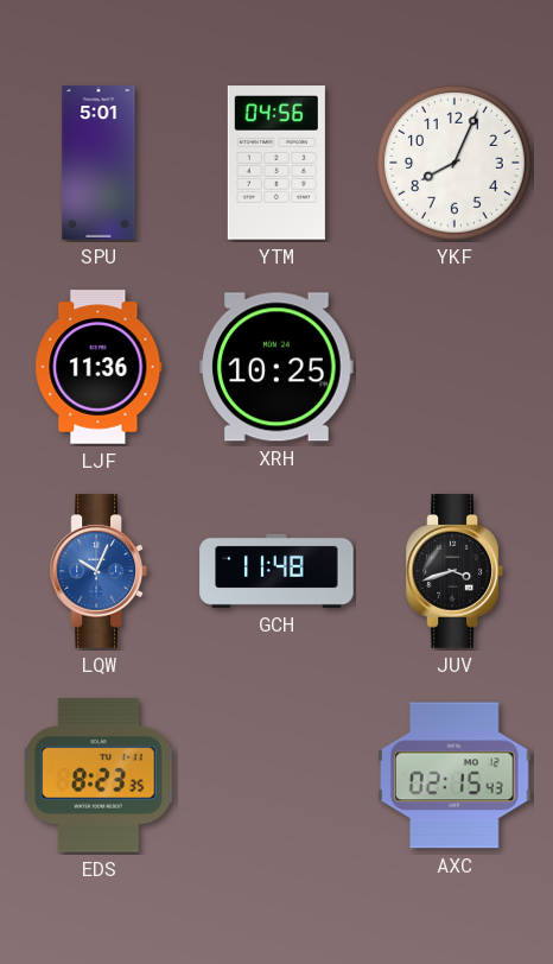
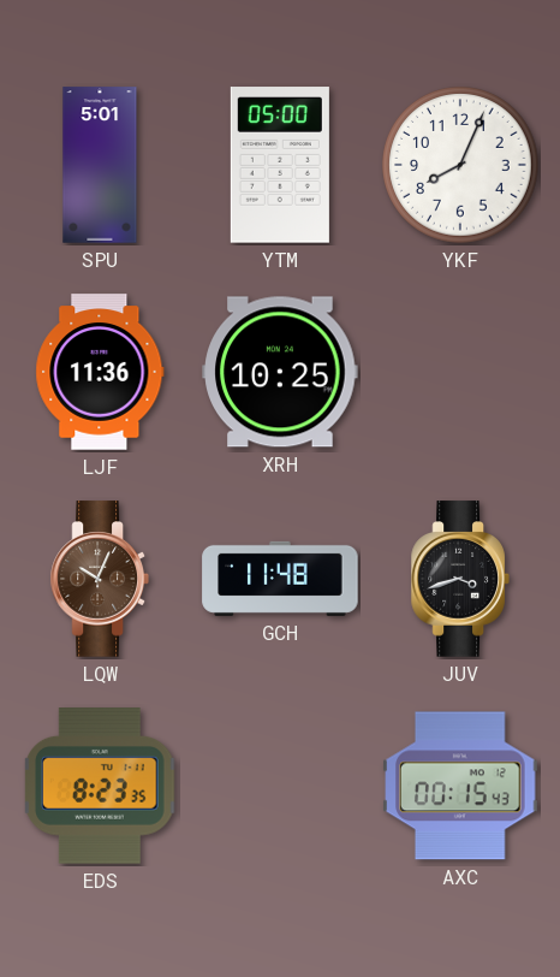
YTM: 04:56 -> 05:00
LQW dial: blue -> brown
AXC: 02:15 -> 00:15
